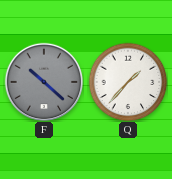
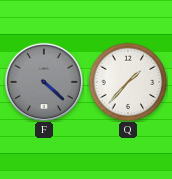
F: 10:22 -> 4:22
